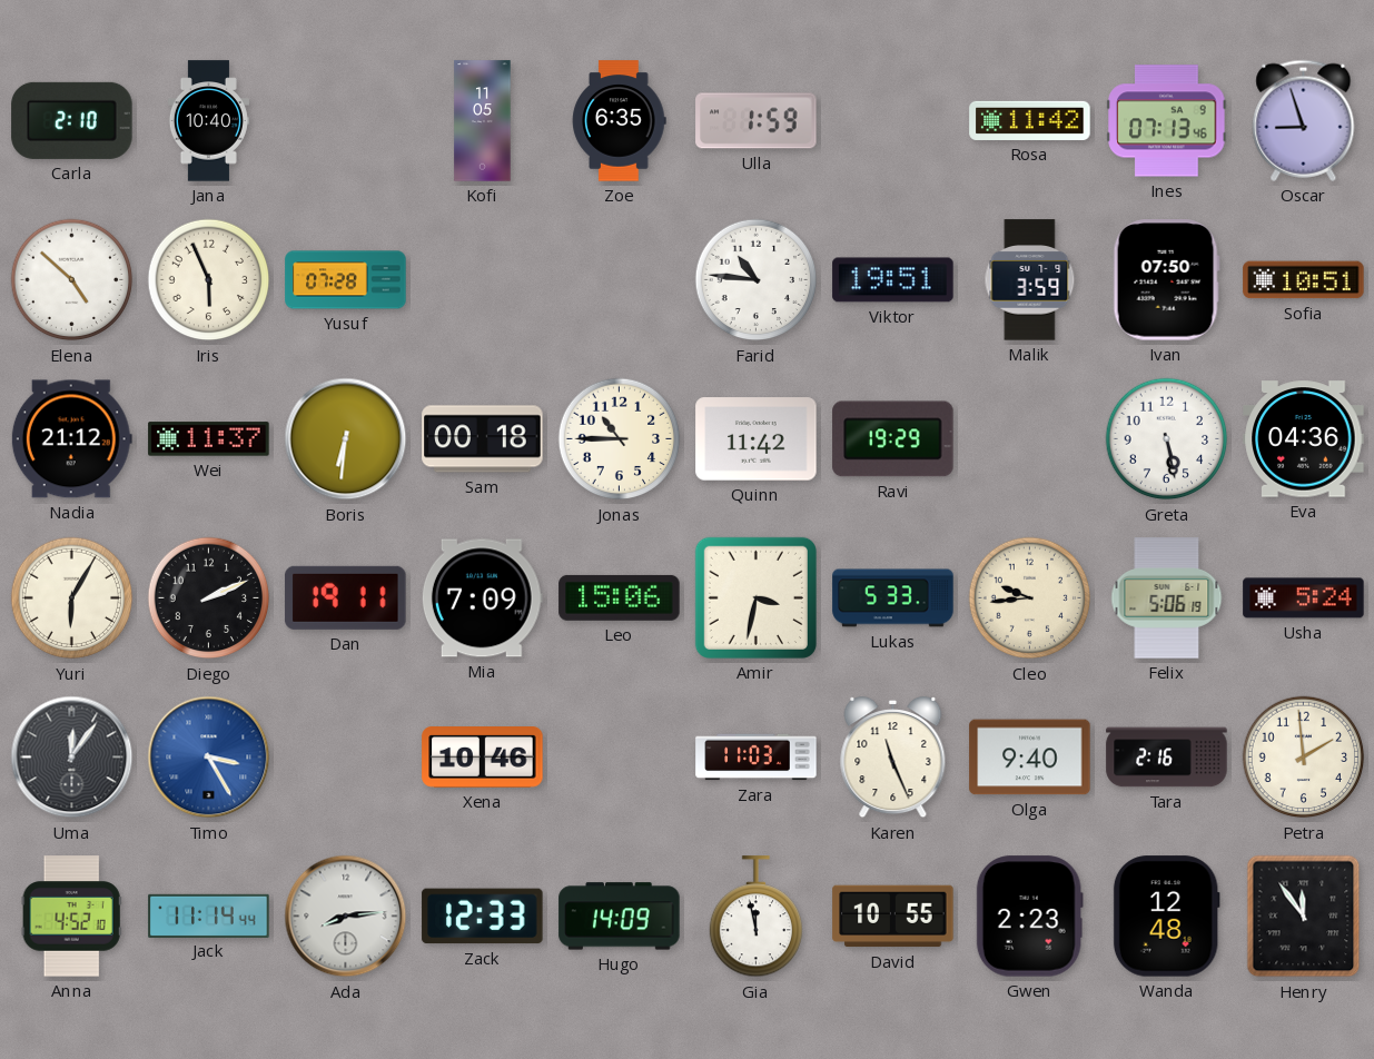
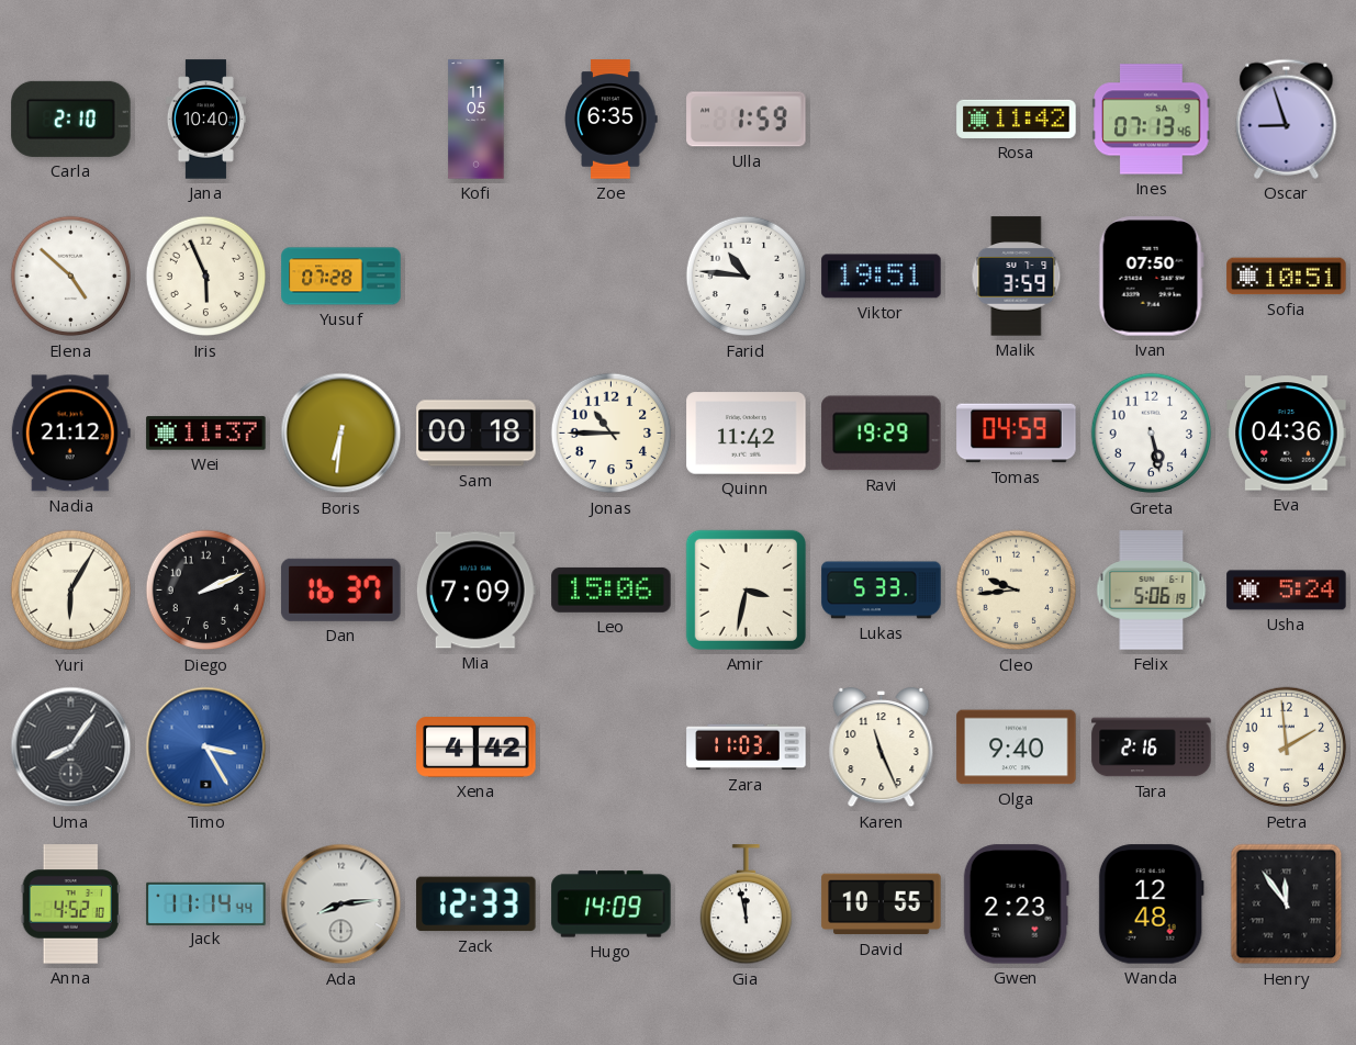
Tomas: none -> 04:59
Dan: 19:11 -> 16:37
Uma: 12:06 -> 8:06
Xena: 10:46 -> 4:42
